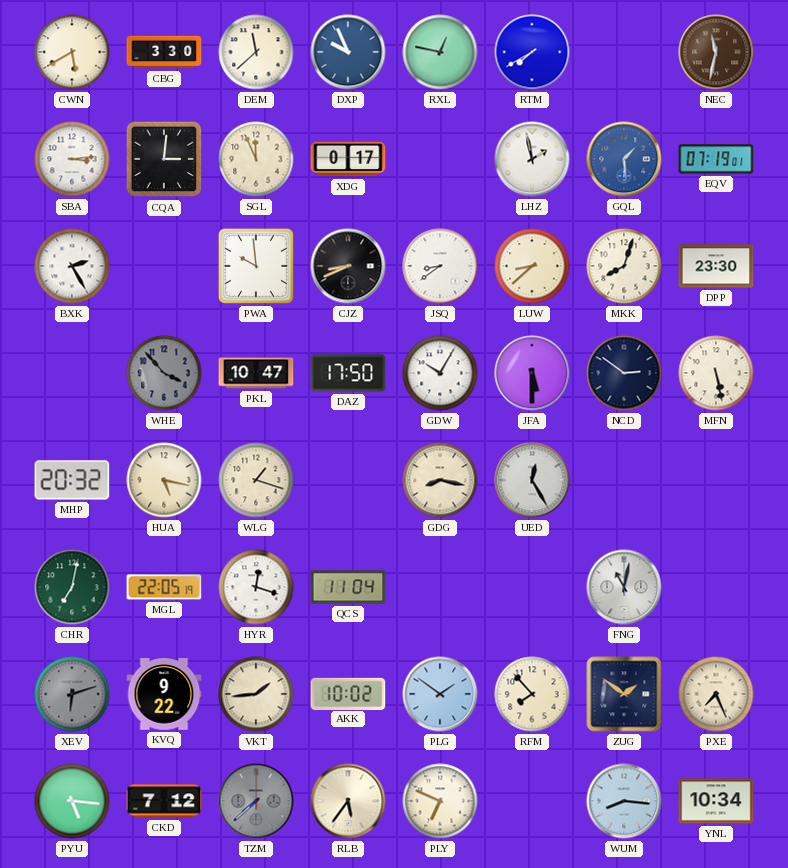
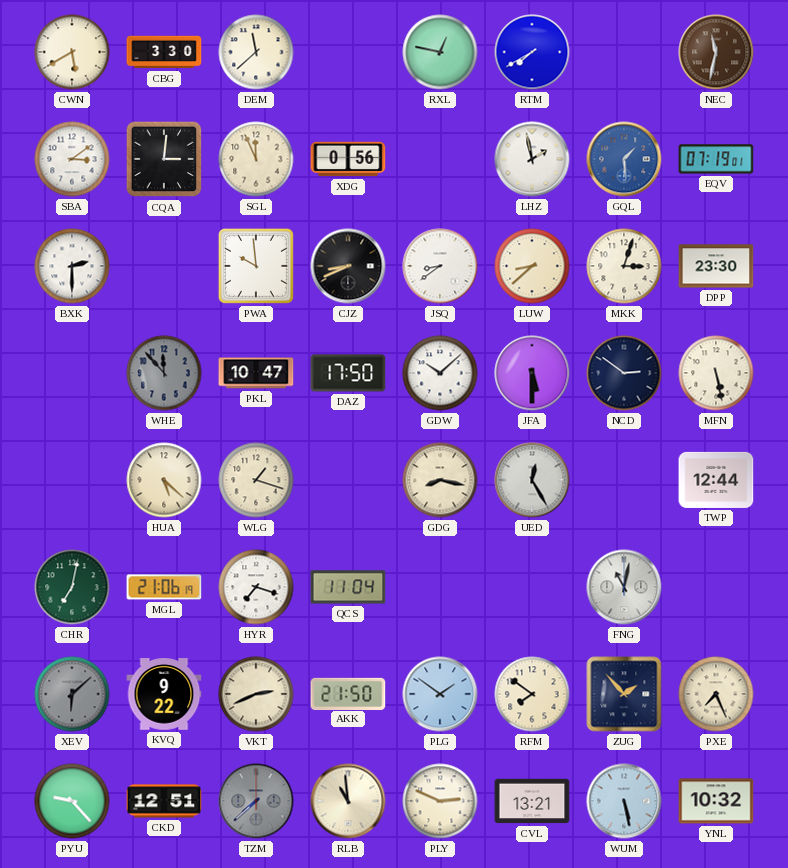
DXP: 9:56 -> none
SBA: 3:14 -> 3:09
XDG: 0:17 -> 0:56
BXK: 2:25 -> 2:30
MKK: 8:03 -> 3:03
WHE: 3:53 -> 11:53
GDW: 10:05 -> 10:08
MHP: 20:32 -> none
HUA: 5:17 -> 5:22
TWP: none -> 12:44
MGL: 22:05 -> 21:06
HYR: 12:18 -> 7:18
XEV: 6:12 -> 6:08
VKT: 1:44 -> 2:41
AKK: 10:02 -> 21:50
RFM: 7:53 -> 7:51
ZUG: 1:51 -> 1:53
PYU: 5:16 -> 9:23
CKD: 7:12 -> 12:51
RLB: 5:36 -> 10:59
PLY: 6:49 -> 2:49
CVL: none -> 13:21
WUM: 8:16 -> 5:28
YNL: 10:34 -> 10:32
